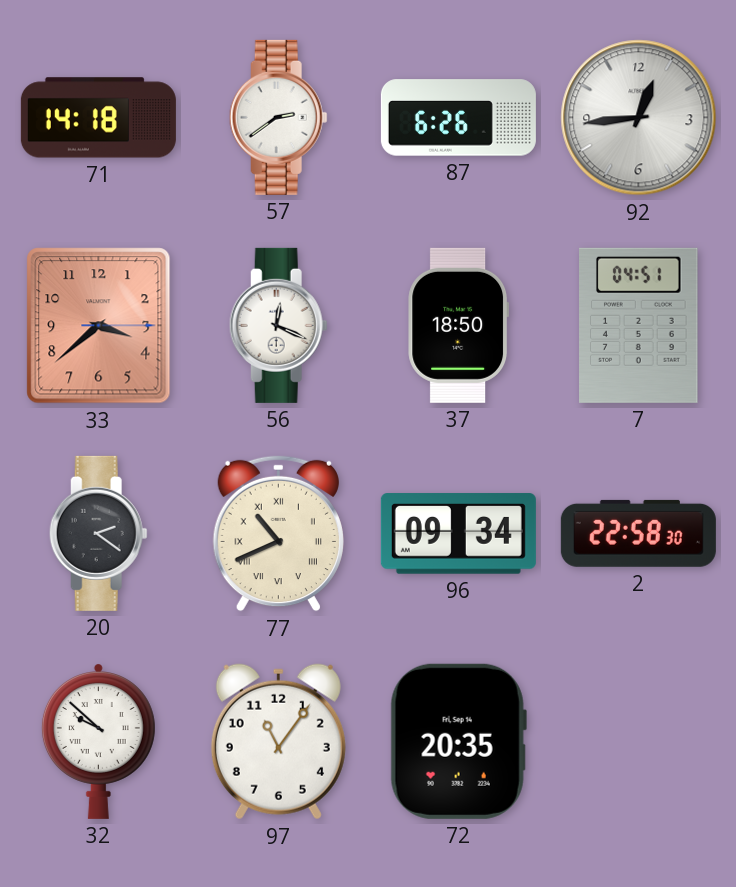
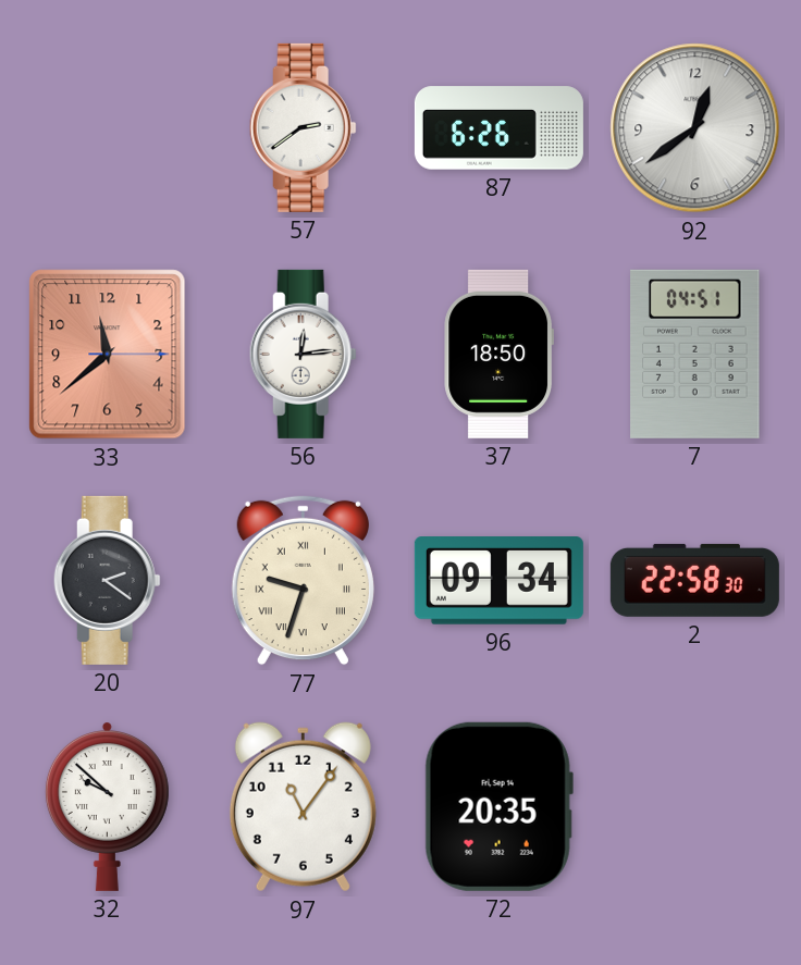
71: 14:18 -> none
92: 12:44 -> 12:39
33: 3:38 -> 11:38
56: 12:19 -> 12:14
77: 10:41 -> 9:33
